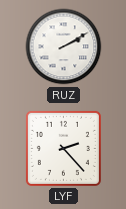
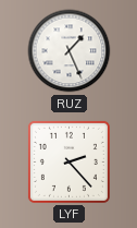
RUZ: 2:10 -> 1:26
